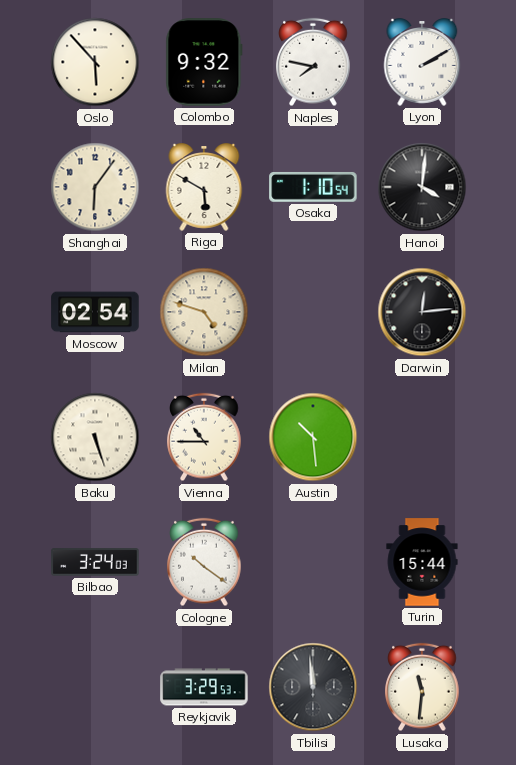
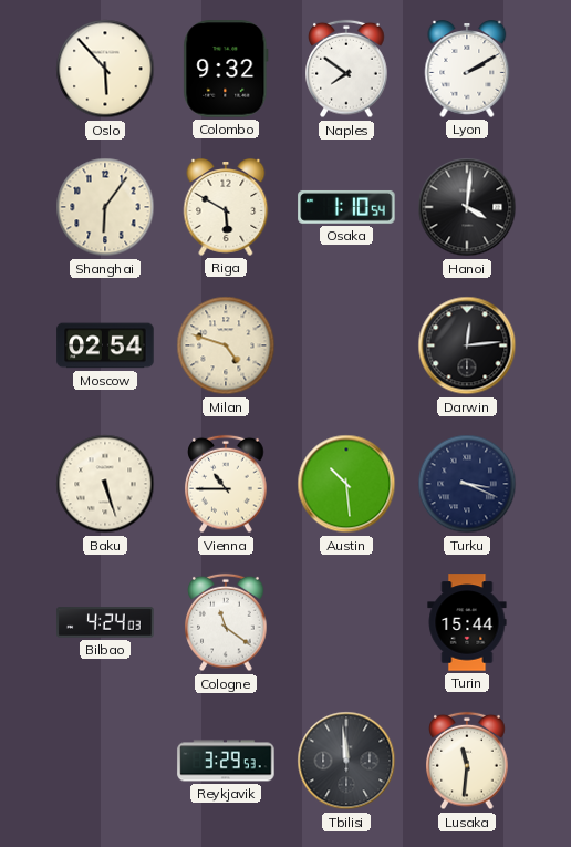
Naples: 7:47 -> 7:51
Turku: none -> 3:19
Bilbao: 3:24 -> 4:24
Cologne: 10:21 -> 11:21
